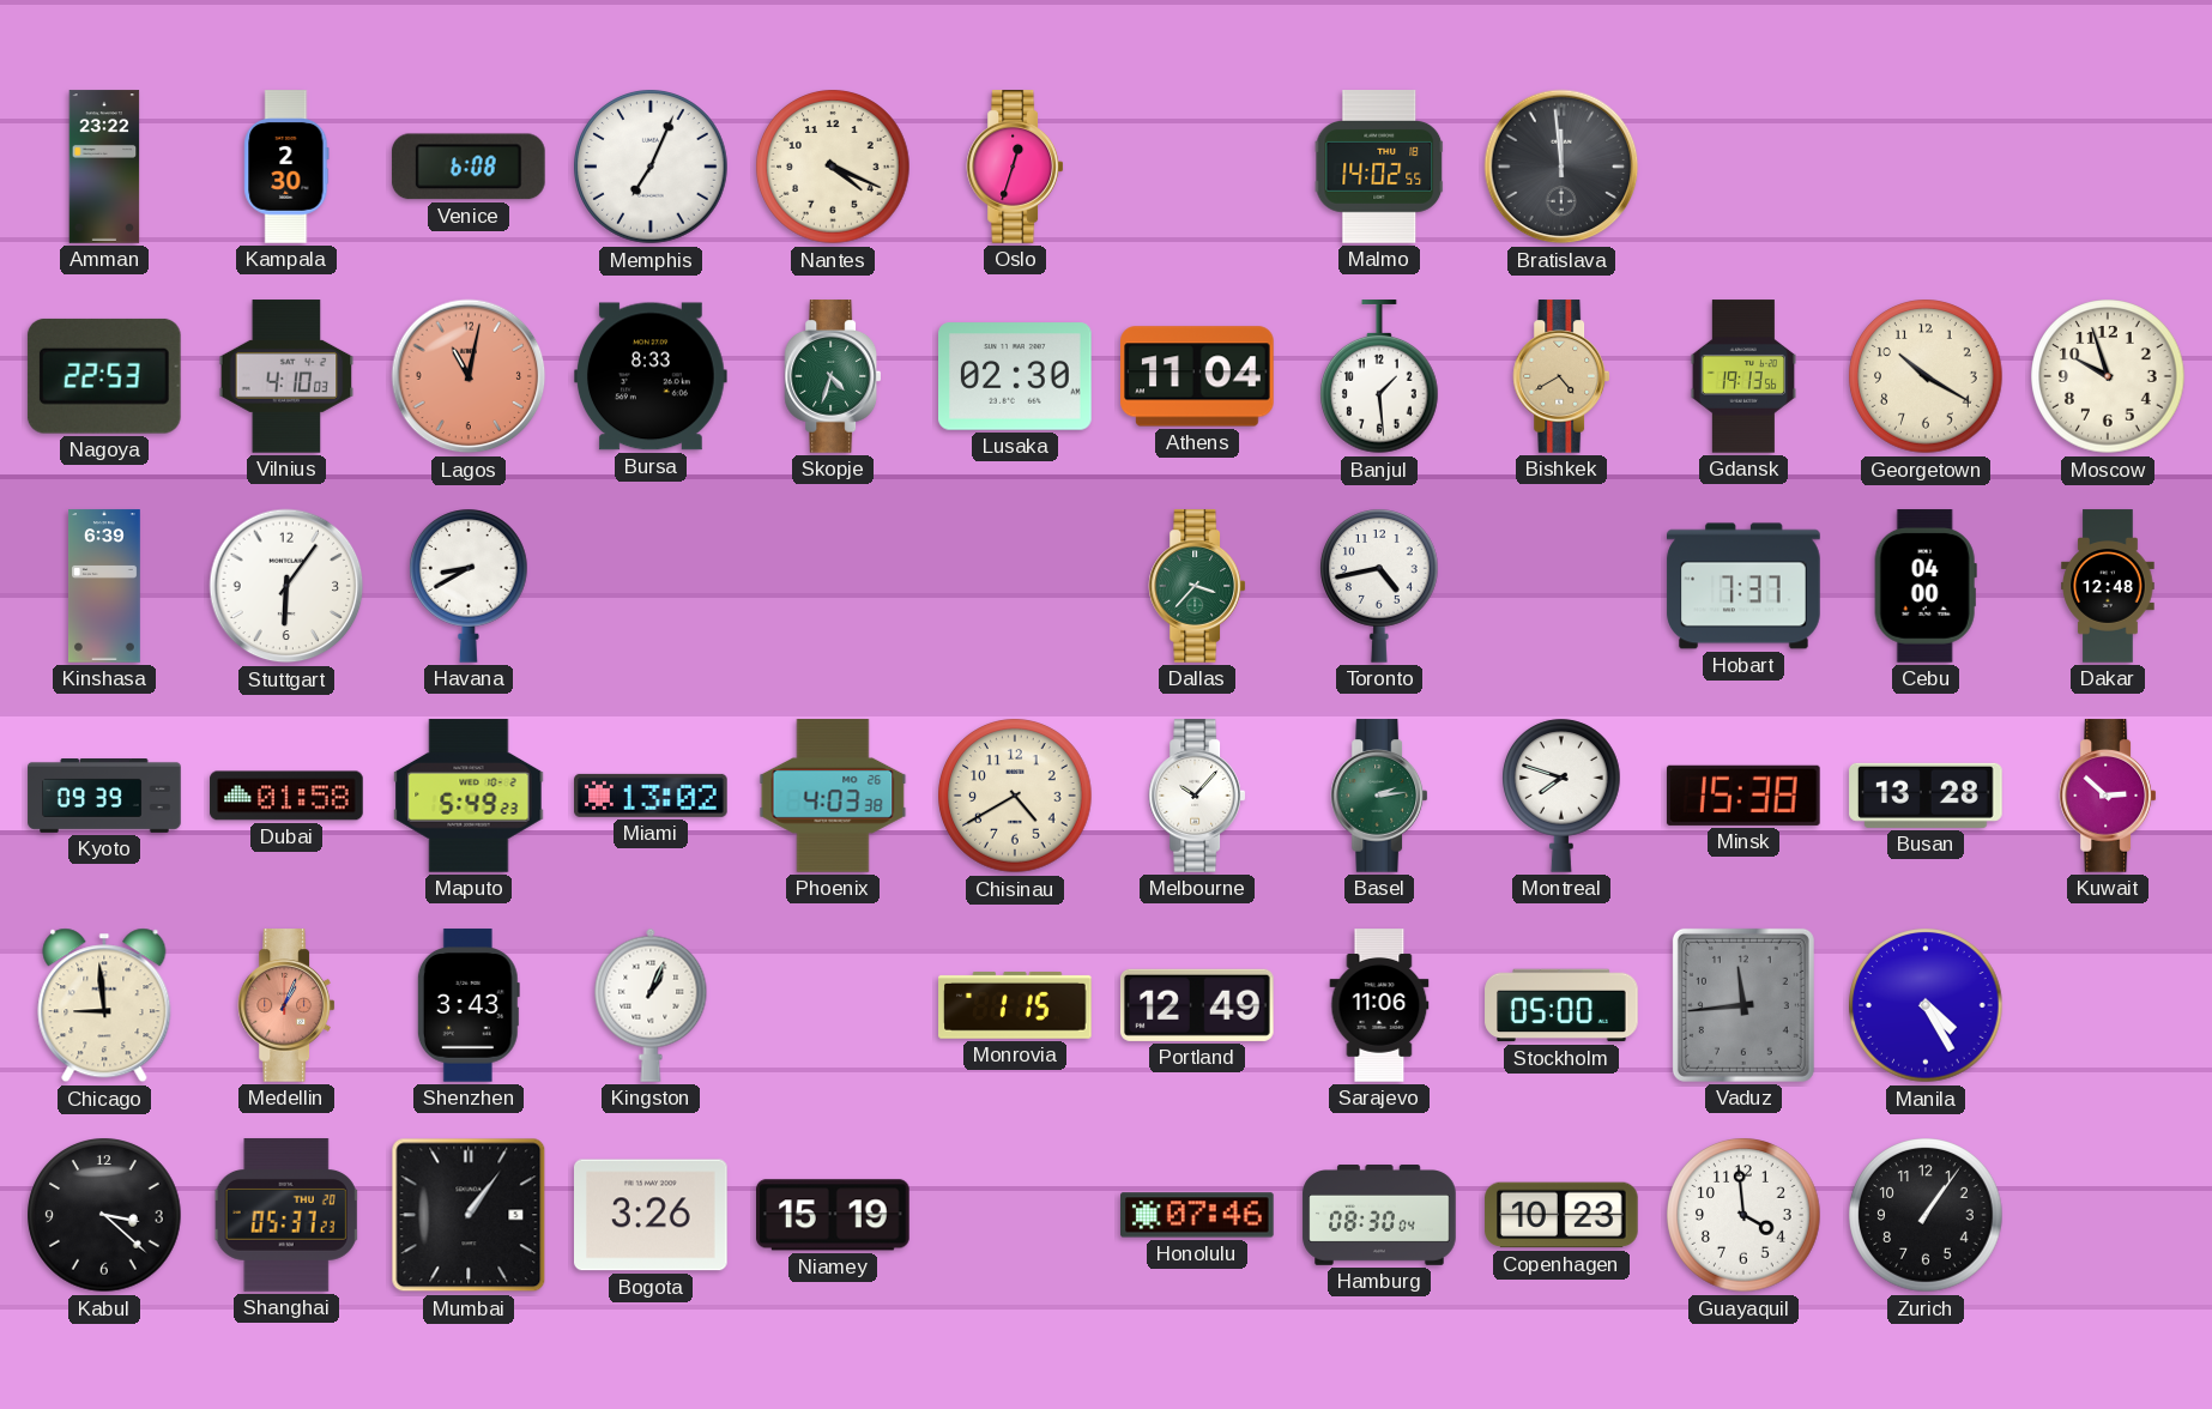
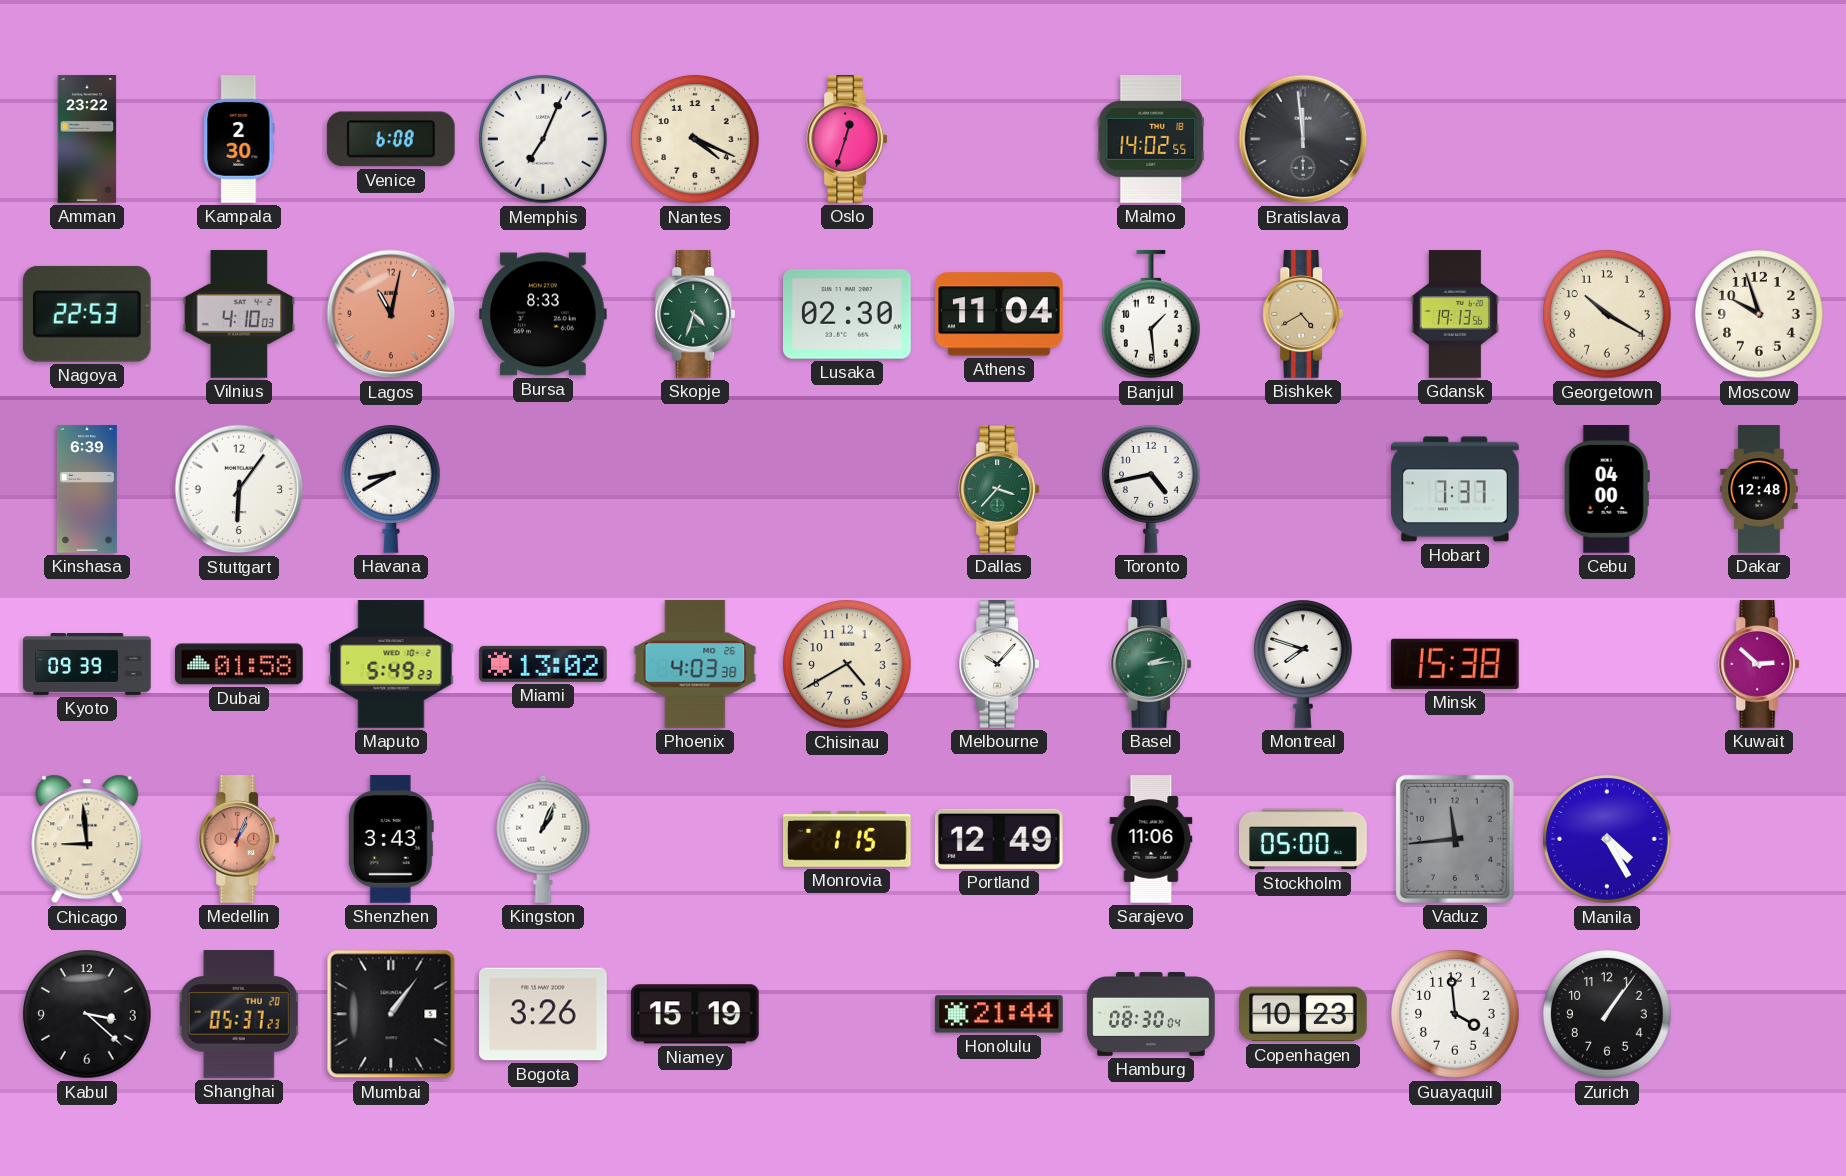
Busan: 13:28 -> none
Honolulu: 07:46 -> 21:44
